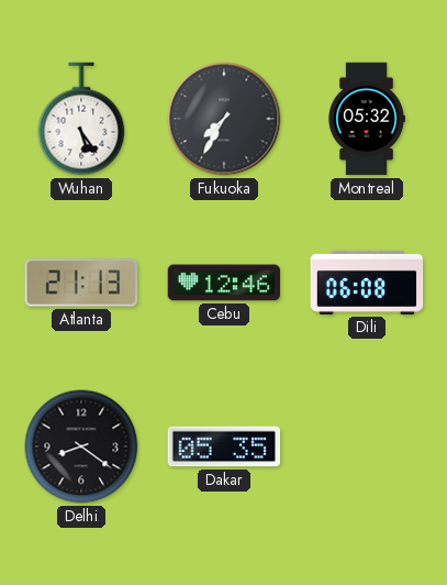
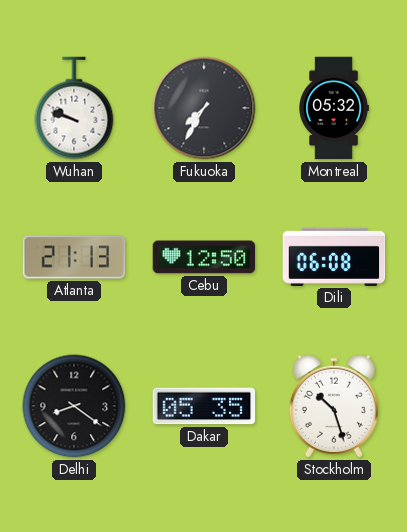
Wuhan: 5:24 -> 9:48
Cebu: 12:46 -> 12:50
Stockholm: none -> 10:27
